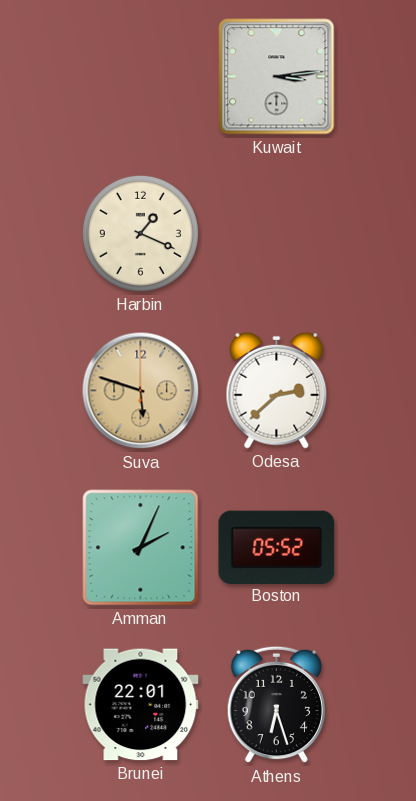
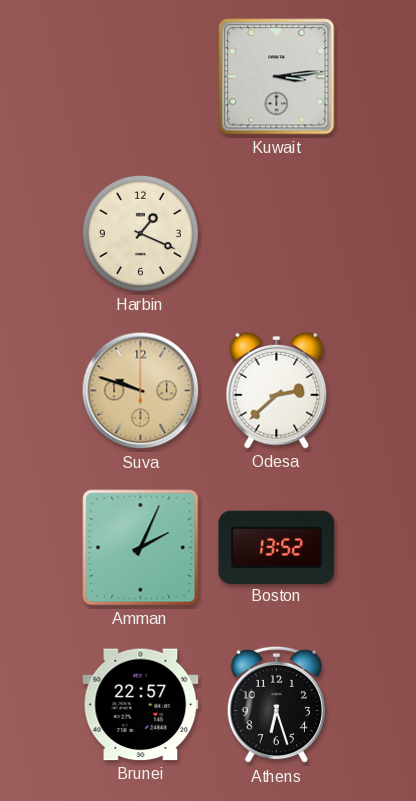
Suva: 5:48 -> 9:48
Boston: 05:52 -> 13:52
Brunei: 22:01 -> 22:57
